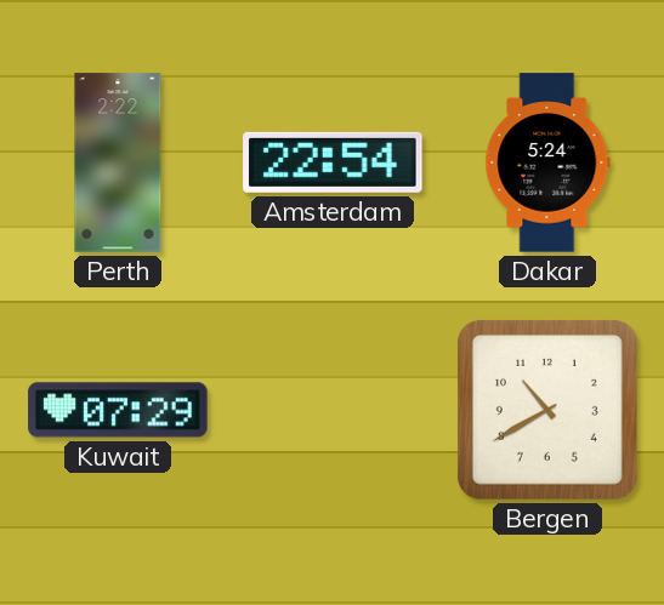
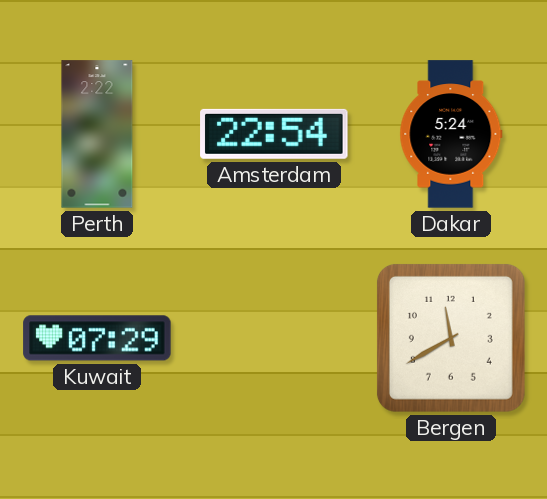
Bergen: 10:40 -> 11:40
